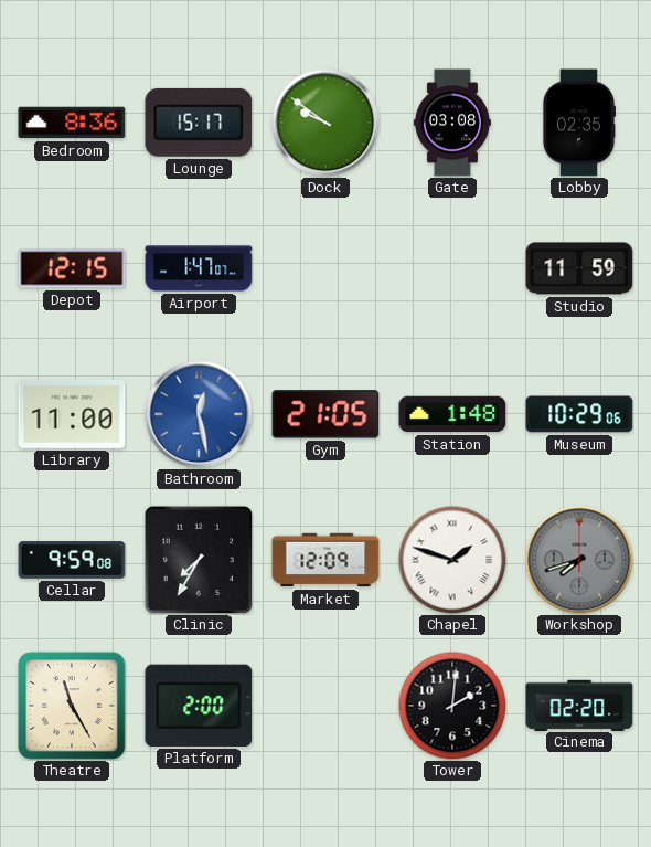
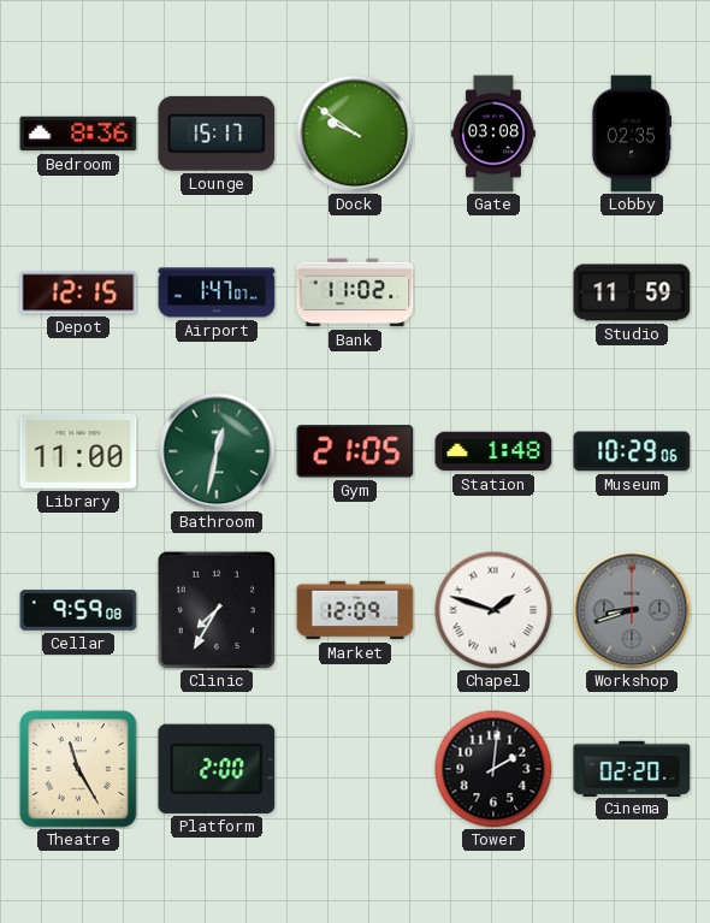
Bank: none -> 11:02
Bathroom: 12:28 -> 12:32
Bathroom dial: blue -> green
Workshop: 7:42 -> 8:42
